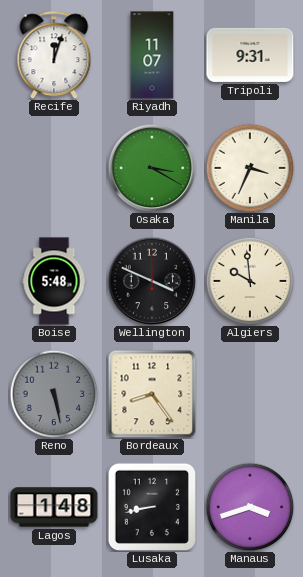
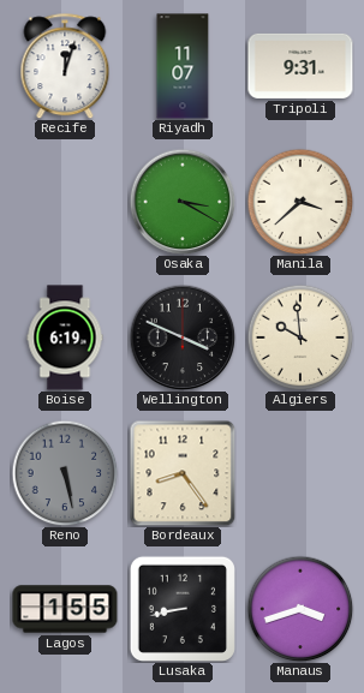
Manila: 3:34 -> 3:38
Boise: 5:48 -> 6:19
Lagos: 1:48 -> 1:55
